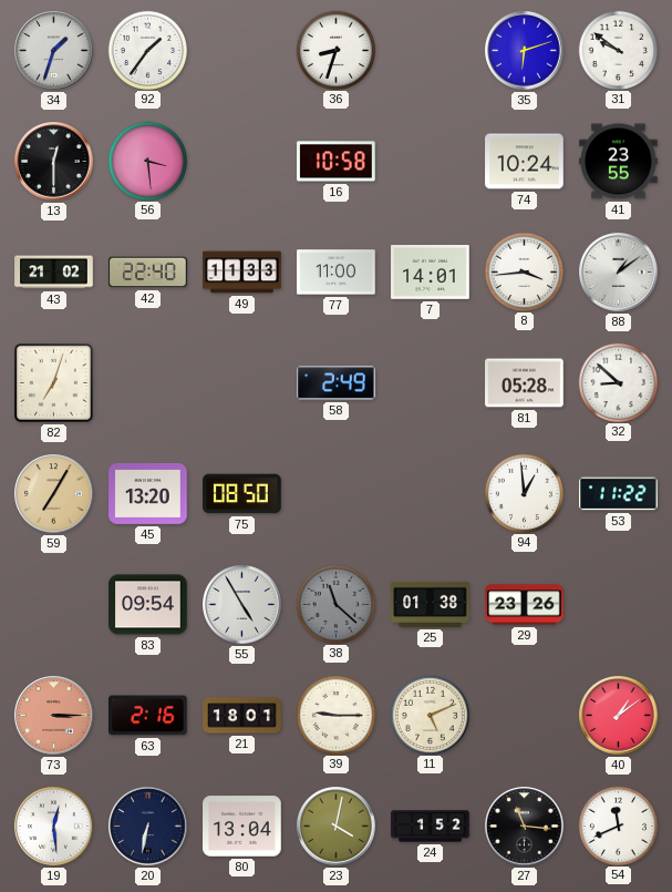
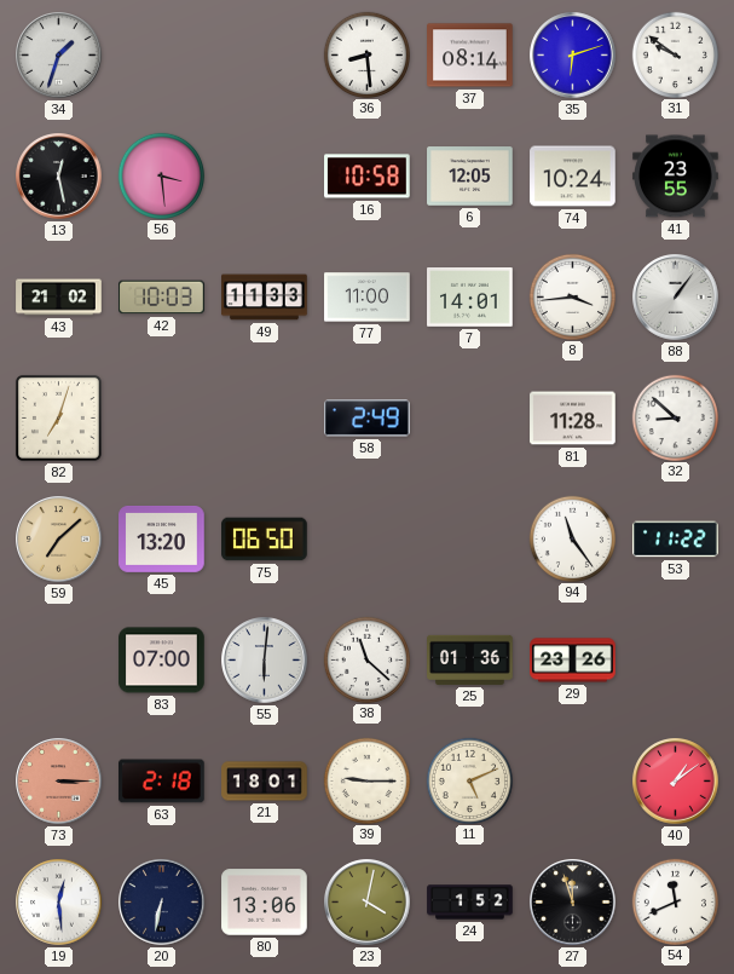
92: 1:36 -> none
36: 8:33 -> 8:29
37: none -> 08:14
13: 12:30 -> 12:28
6: none -> 12:05
42: 22:40 -> 10:03
88: 1:09 -> 1:06
81: 05:28 -> 11:28
59: 7:05 -> 7:08
75: 08:50 -> 06:50
94: 12:59 -> 11:24
83: 09:54 -> 07:00
55: 4:55 -> 6:01
38 dial: grey -> white
25: 01:38 -> 01:36
63: 2:16 -> 2:18
80: 13:04 -> 13:06
27: 11:16 -> 11:57
